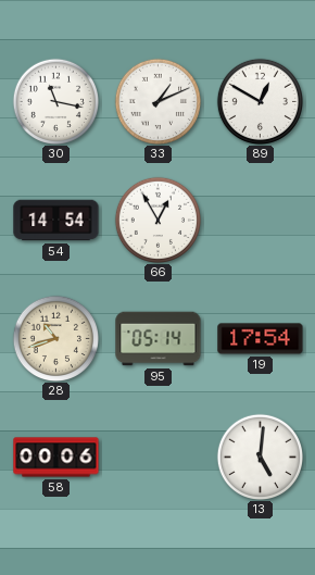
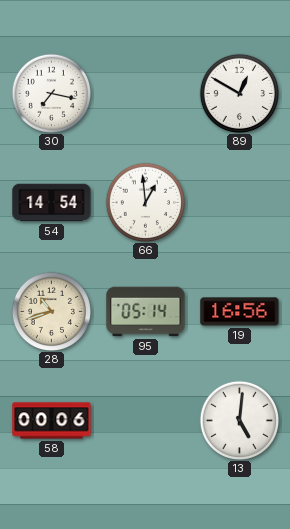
30: 11:17 -> 7:17
33: 1:11 -> none
66: 12:55 -> 12:59
19: 17:54 -> 16:56
